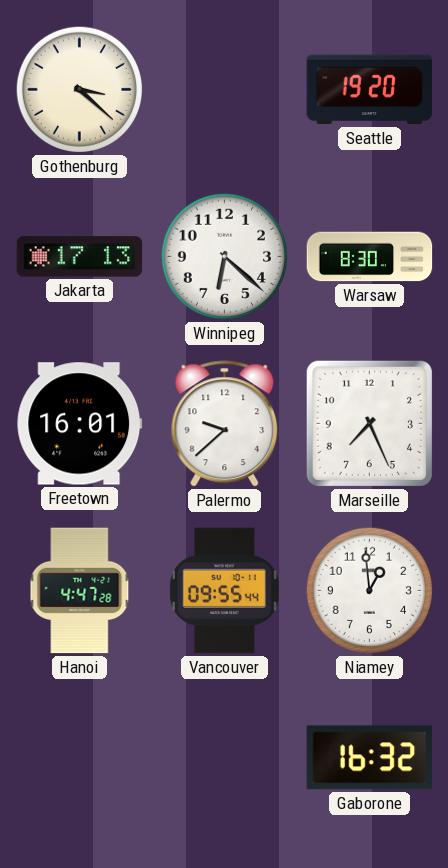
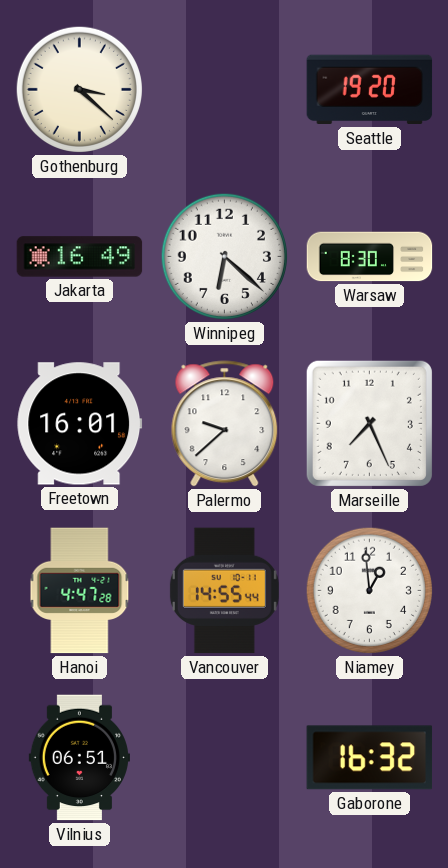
Jakarta: 17:13 -> 16:49
Vancouver: 09:55 -> 14:55
Vilnius: none -> 06:51
